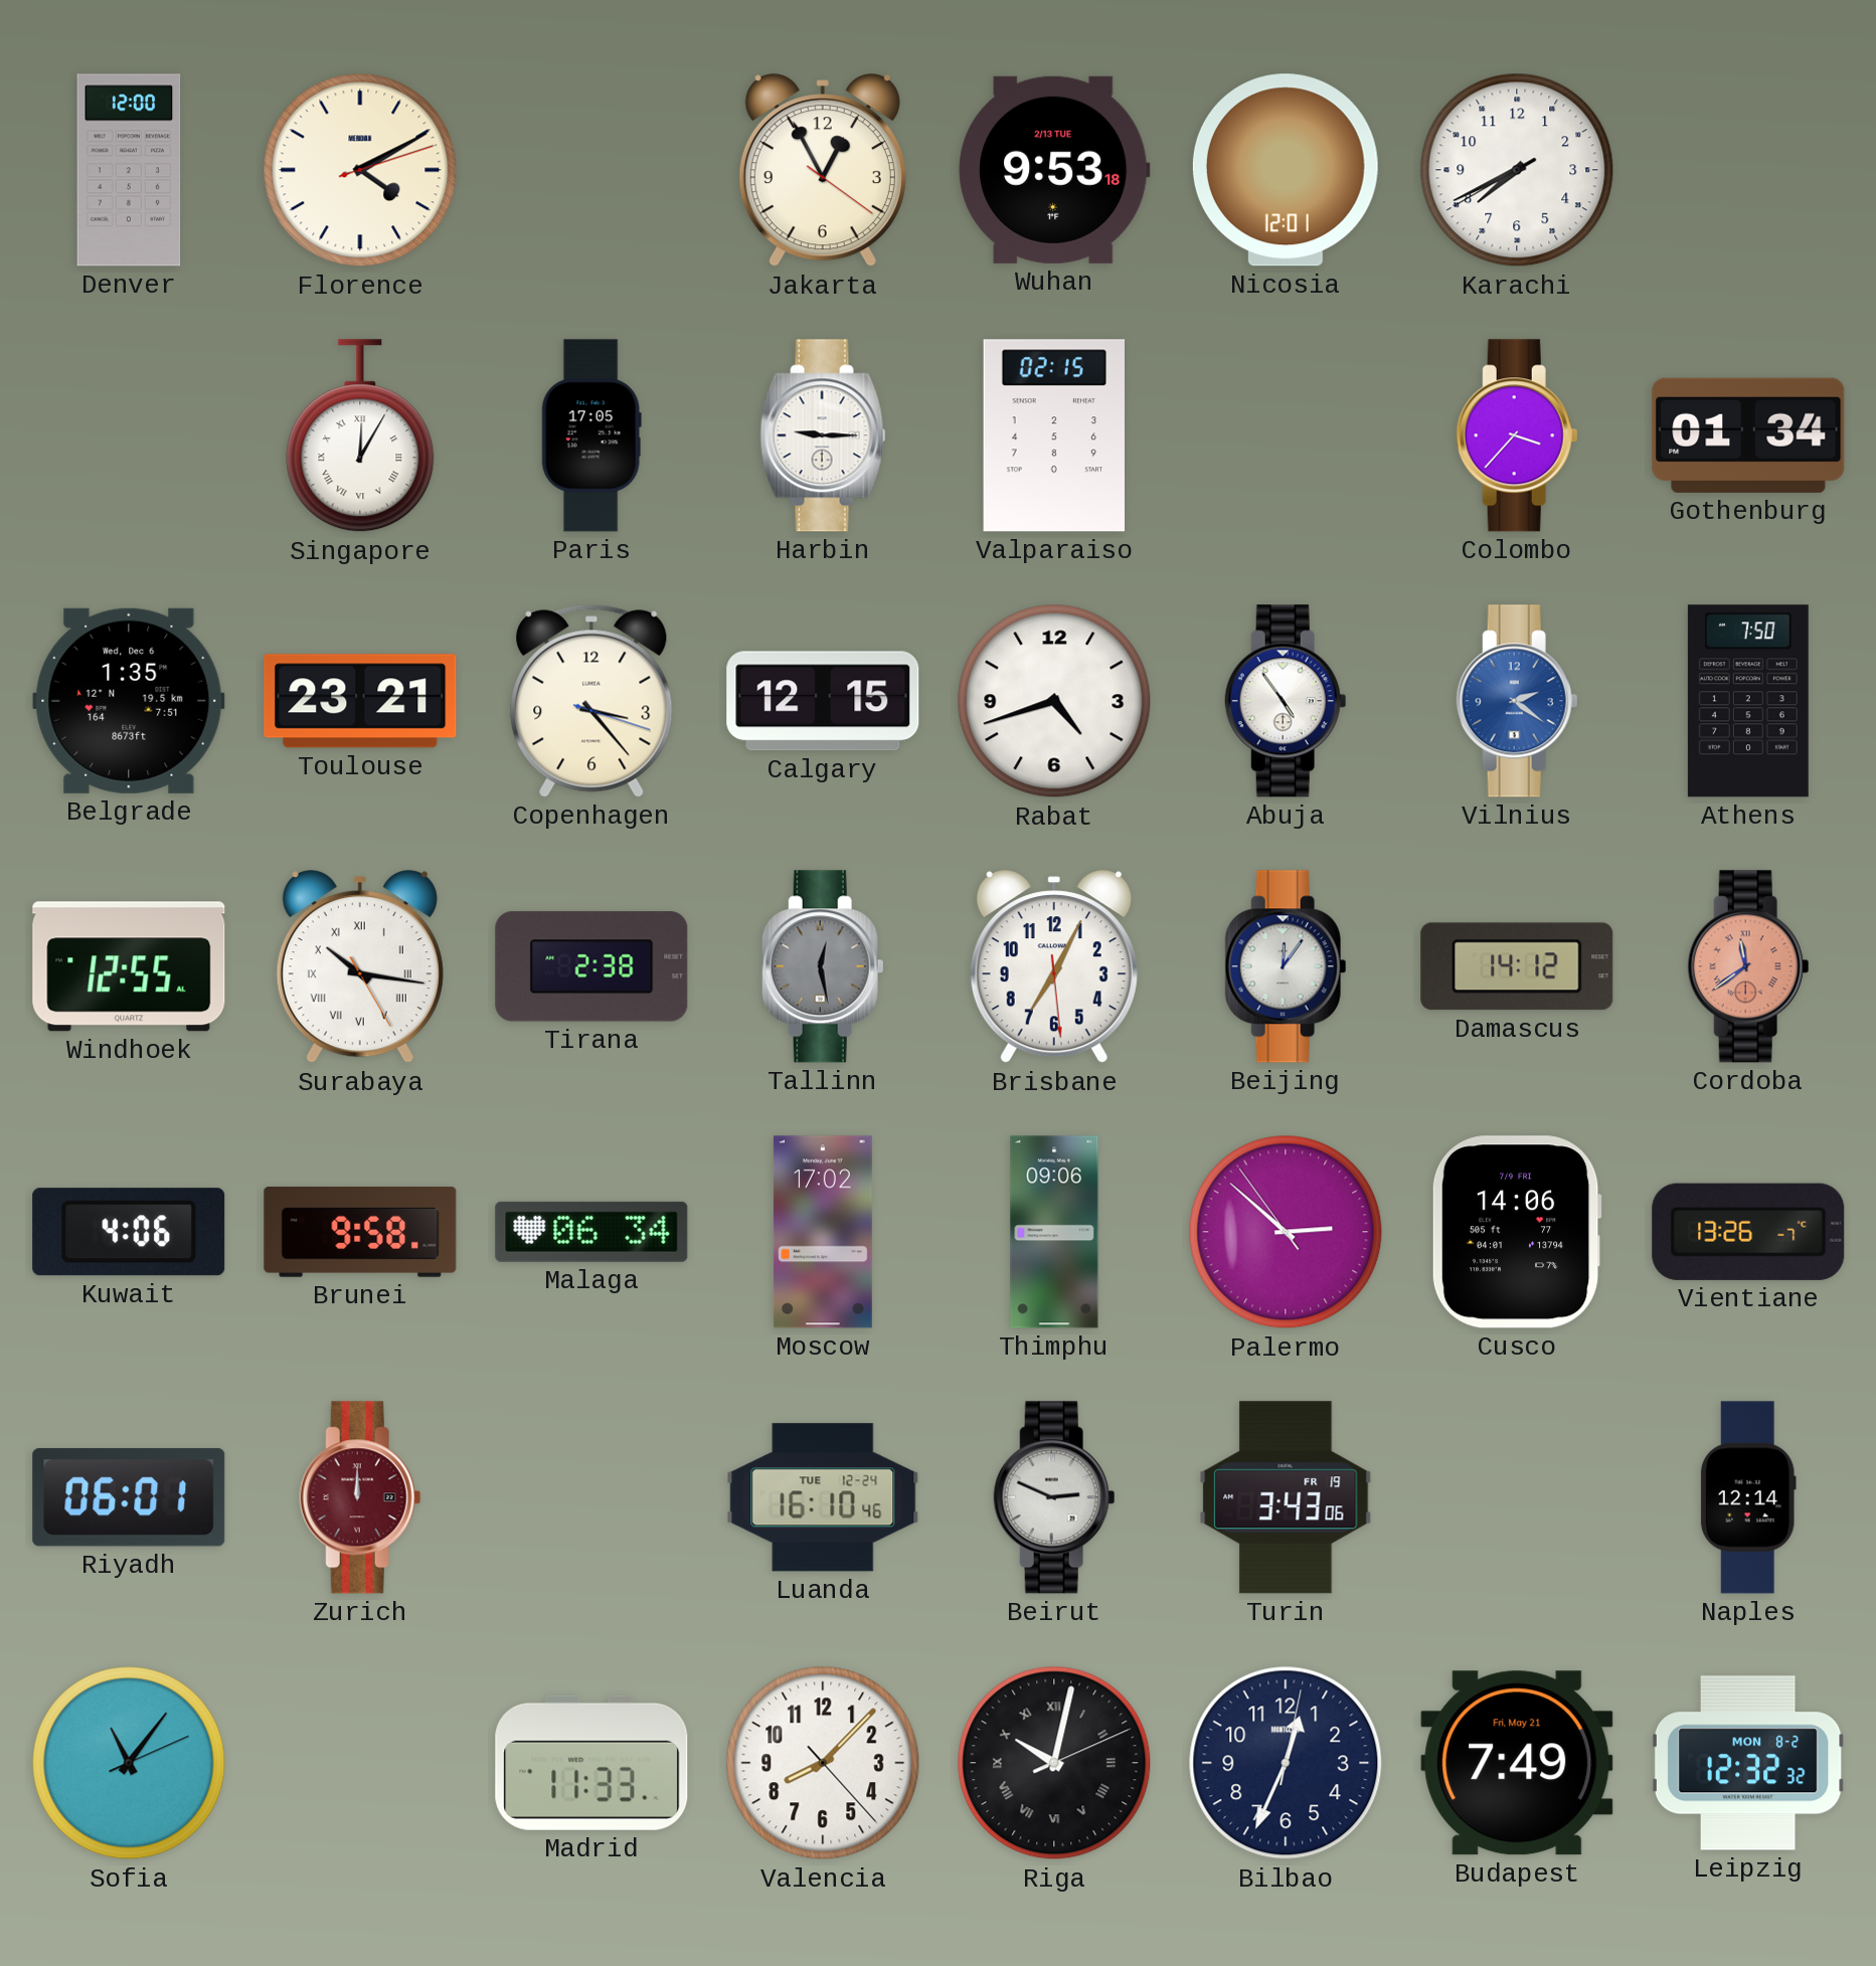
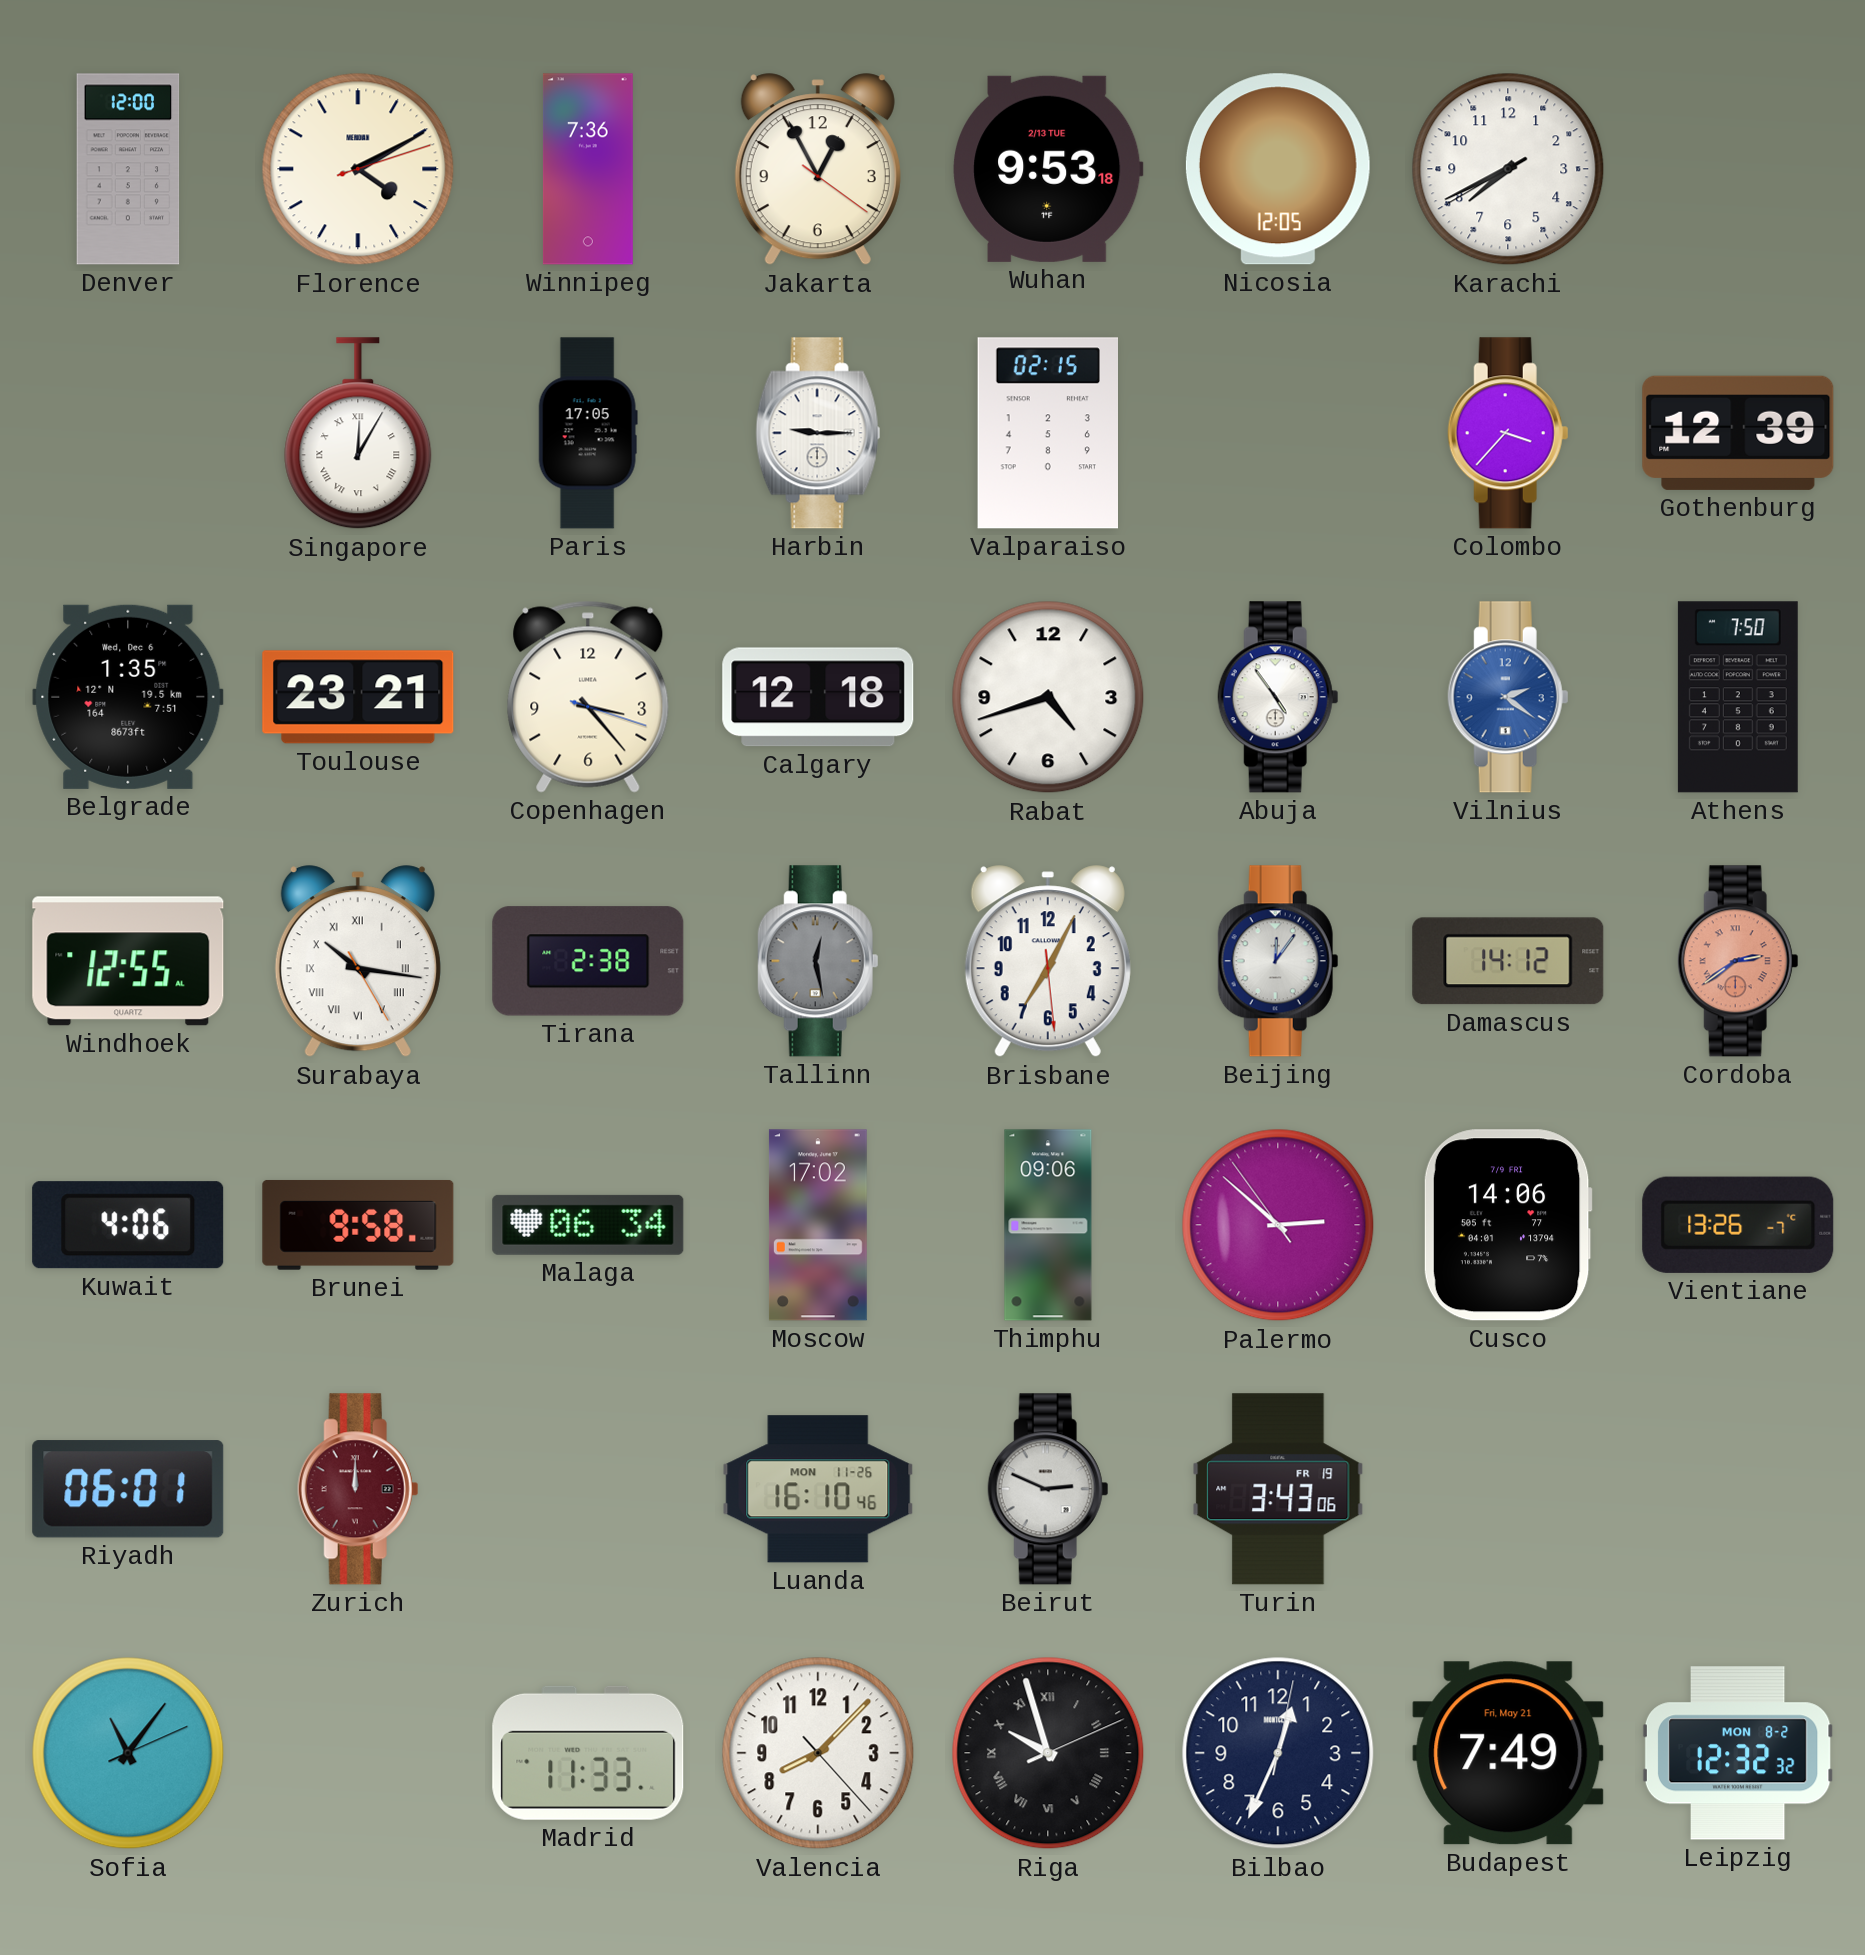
Winnipeg: none -> 7:36
Nicosia: 12:01 -> 12:05
Gothenburg: 01:34 -> 12:39
Calgary: 12:15 -> 12:18
Cordoba: 11:39 -> 2:39
Luanda date: TUE 12-24 -> MON 11-26
Naples: 12:14 -> none
Riga: 10:02 -> 9:57
